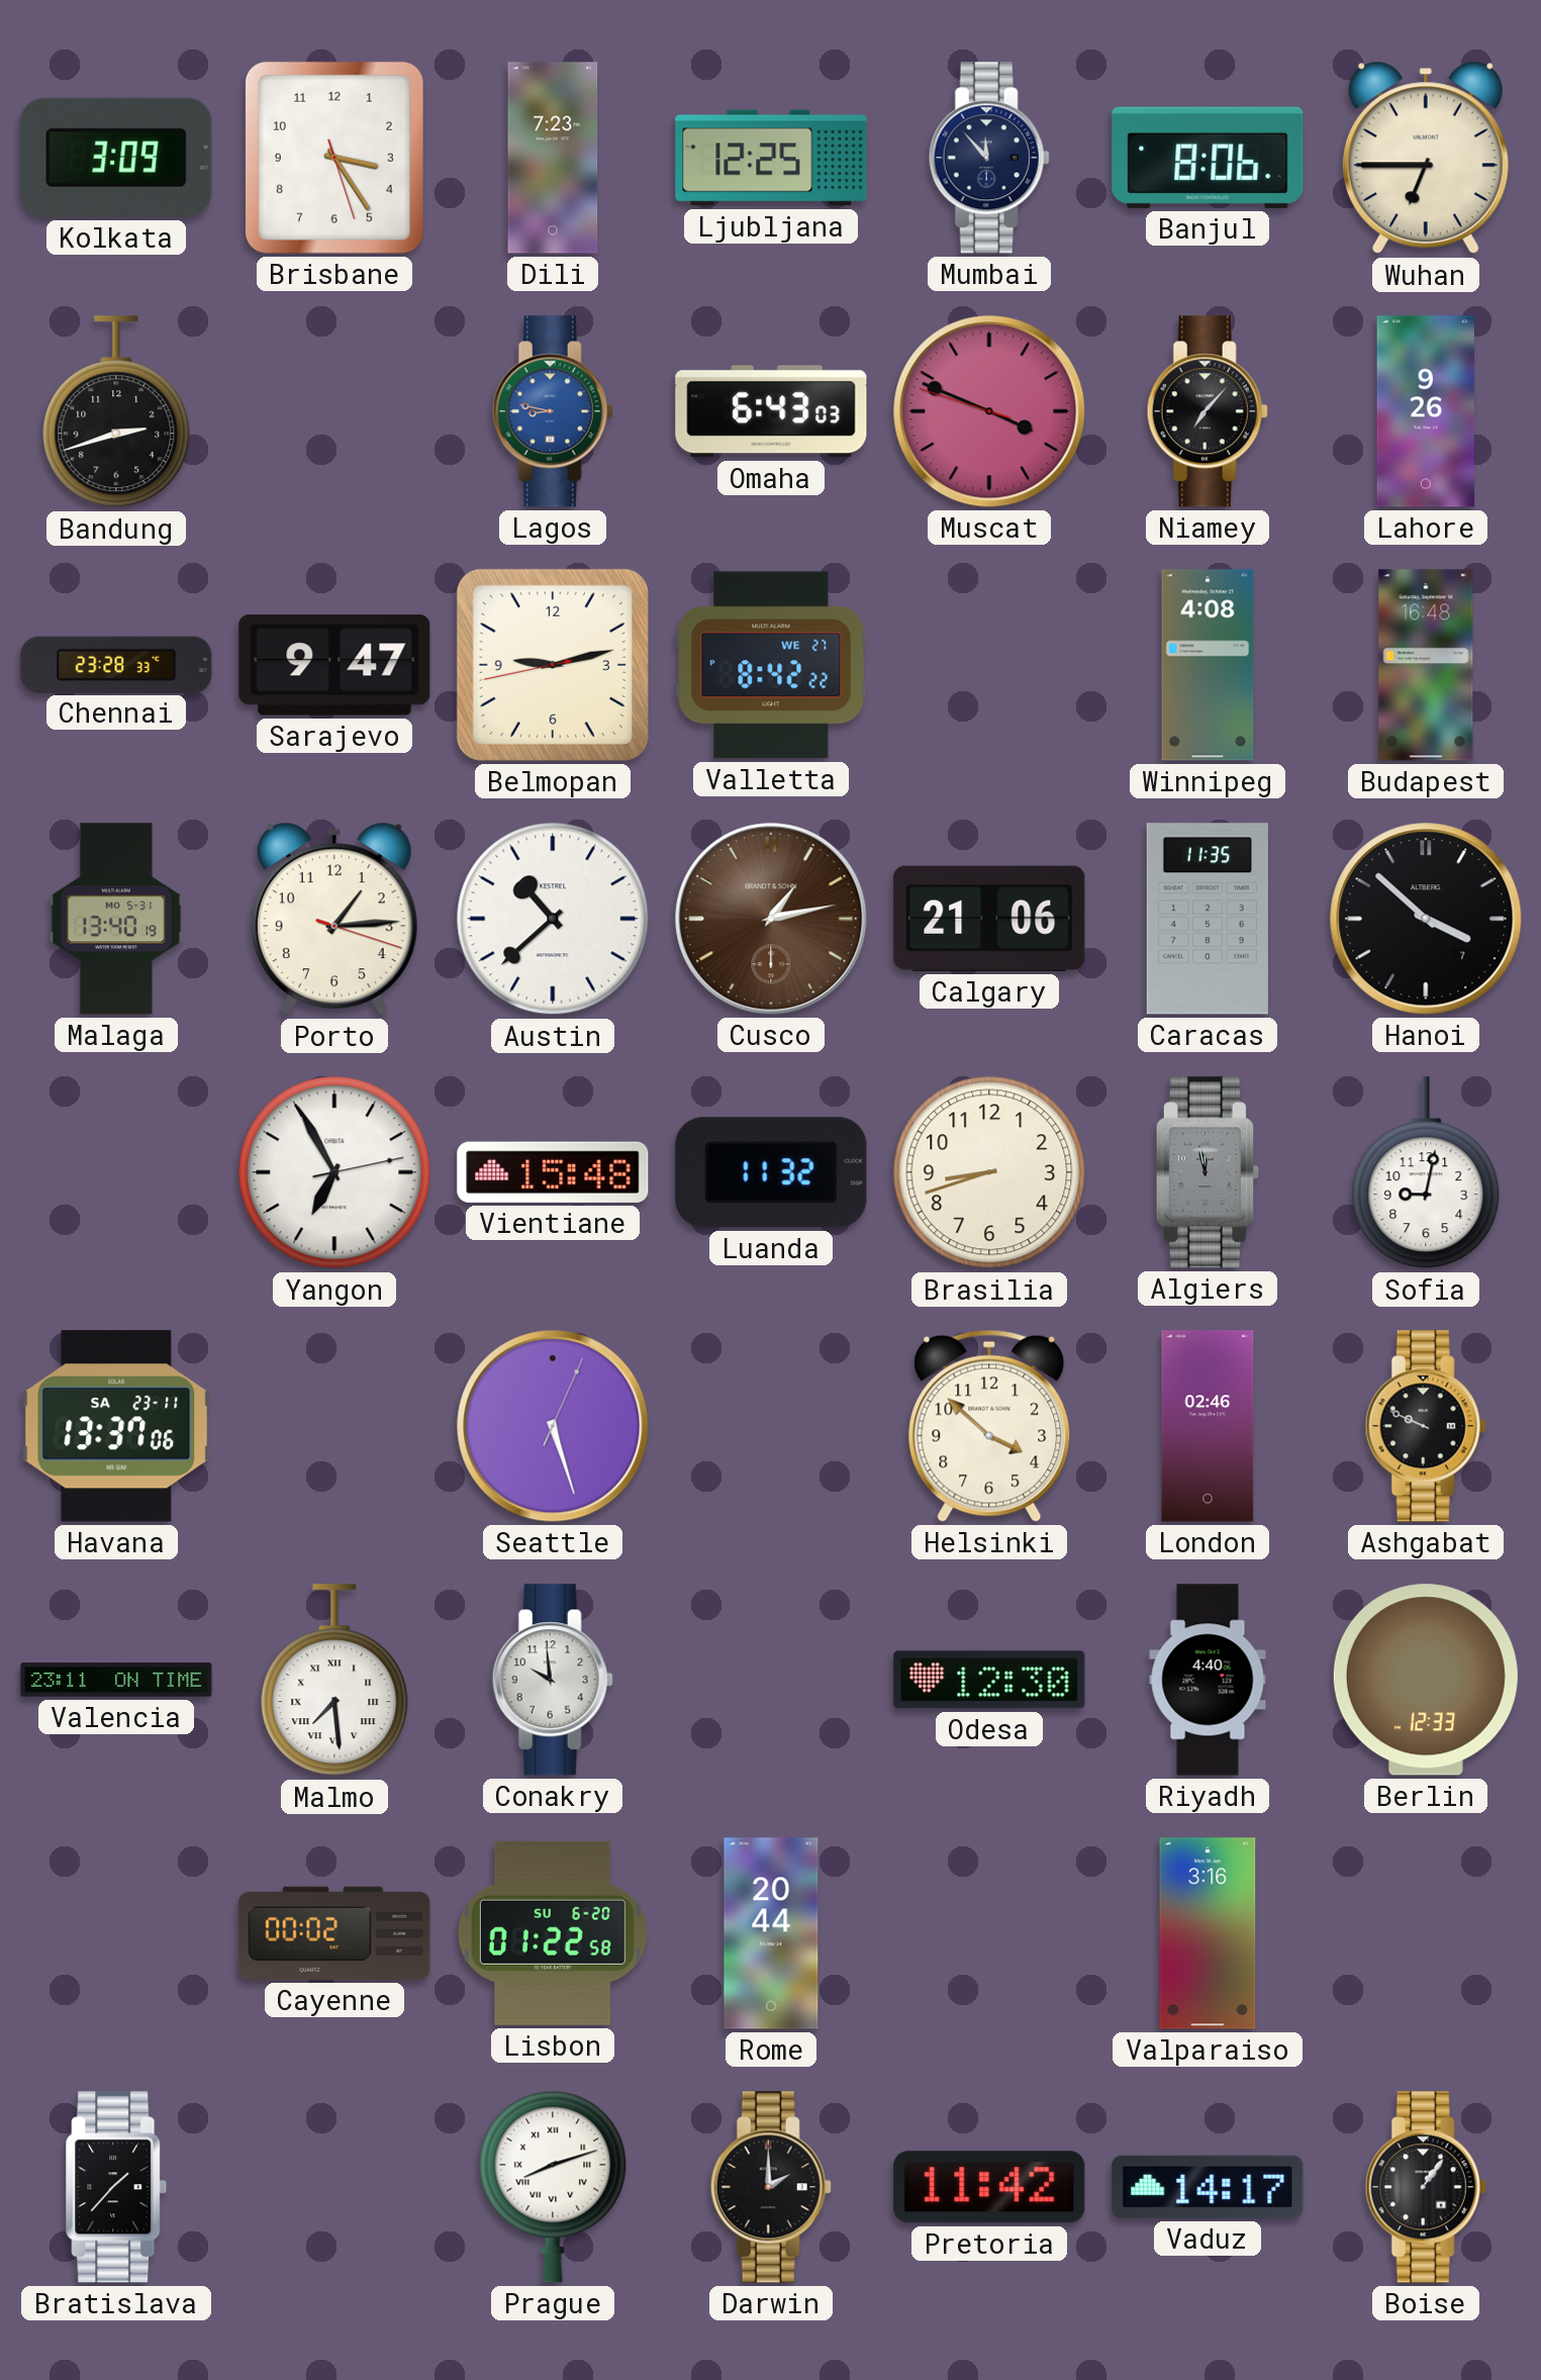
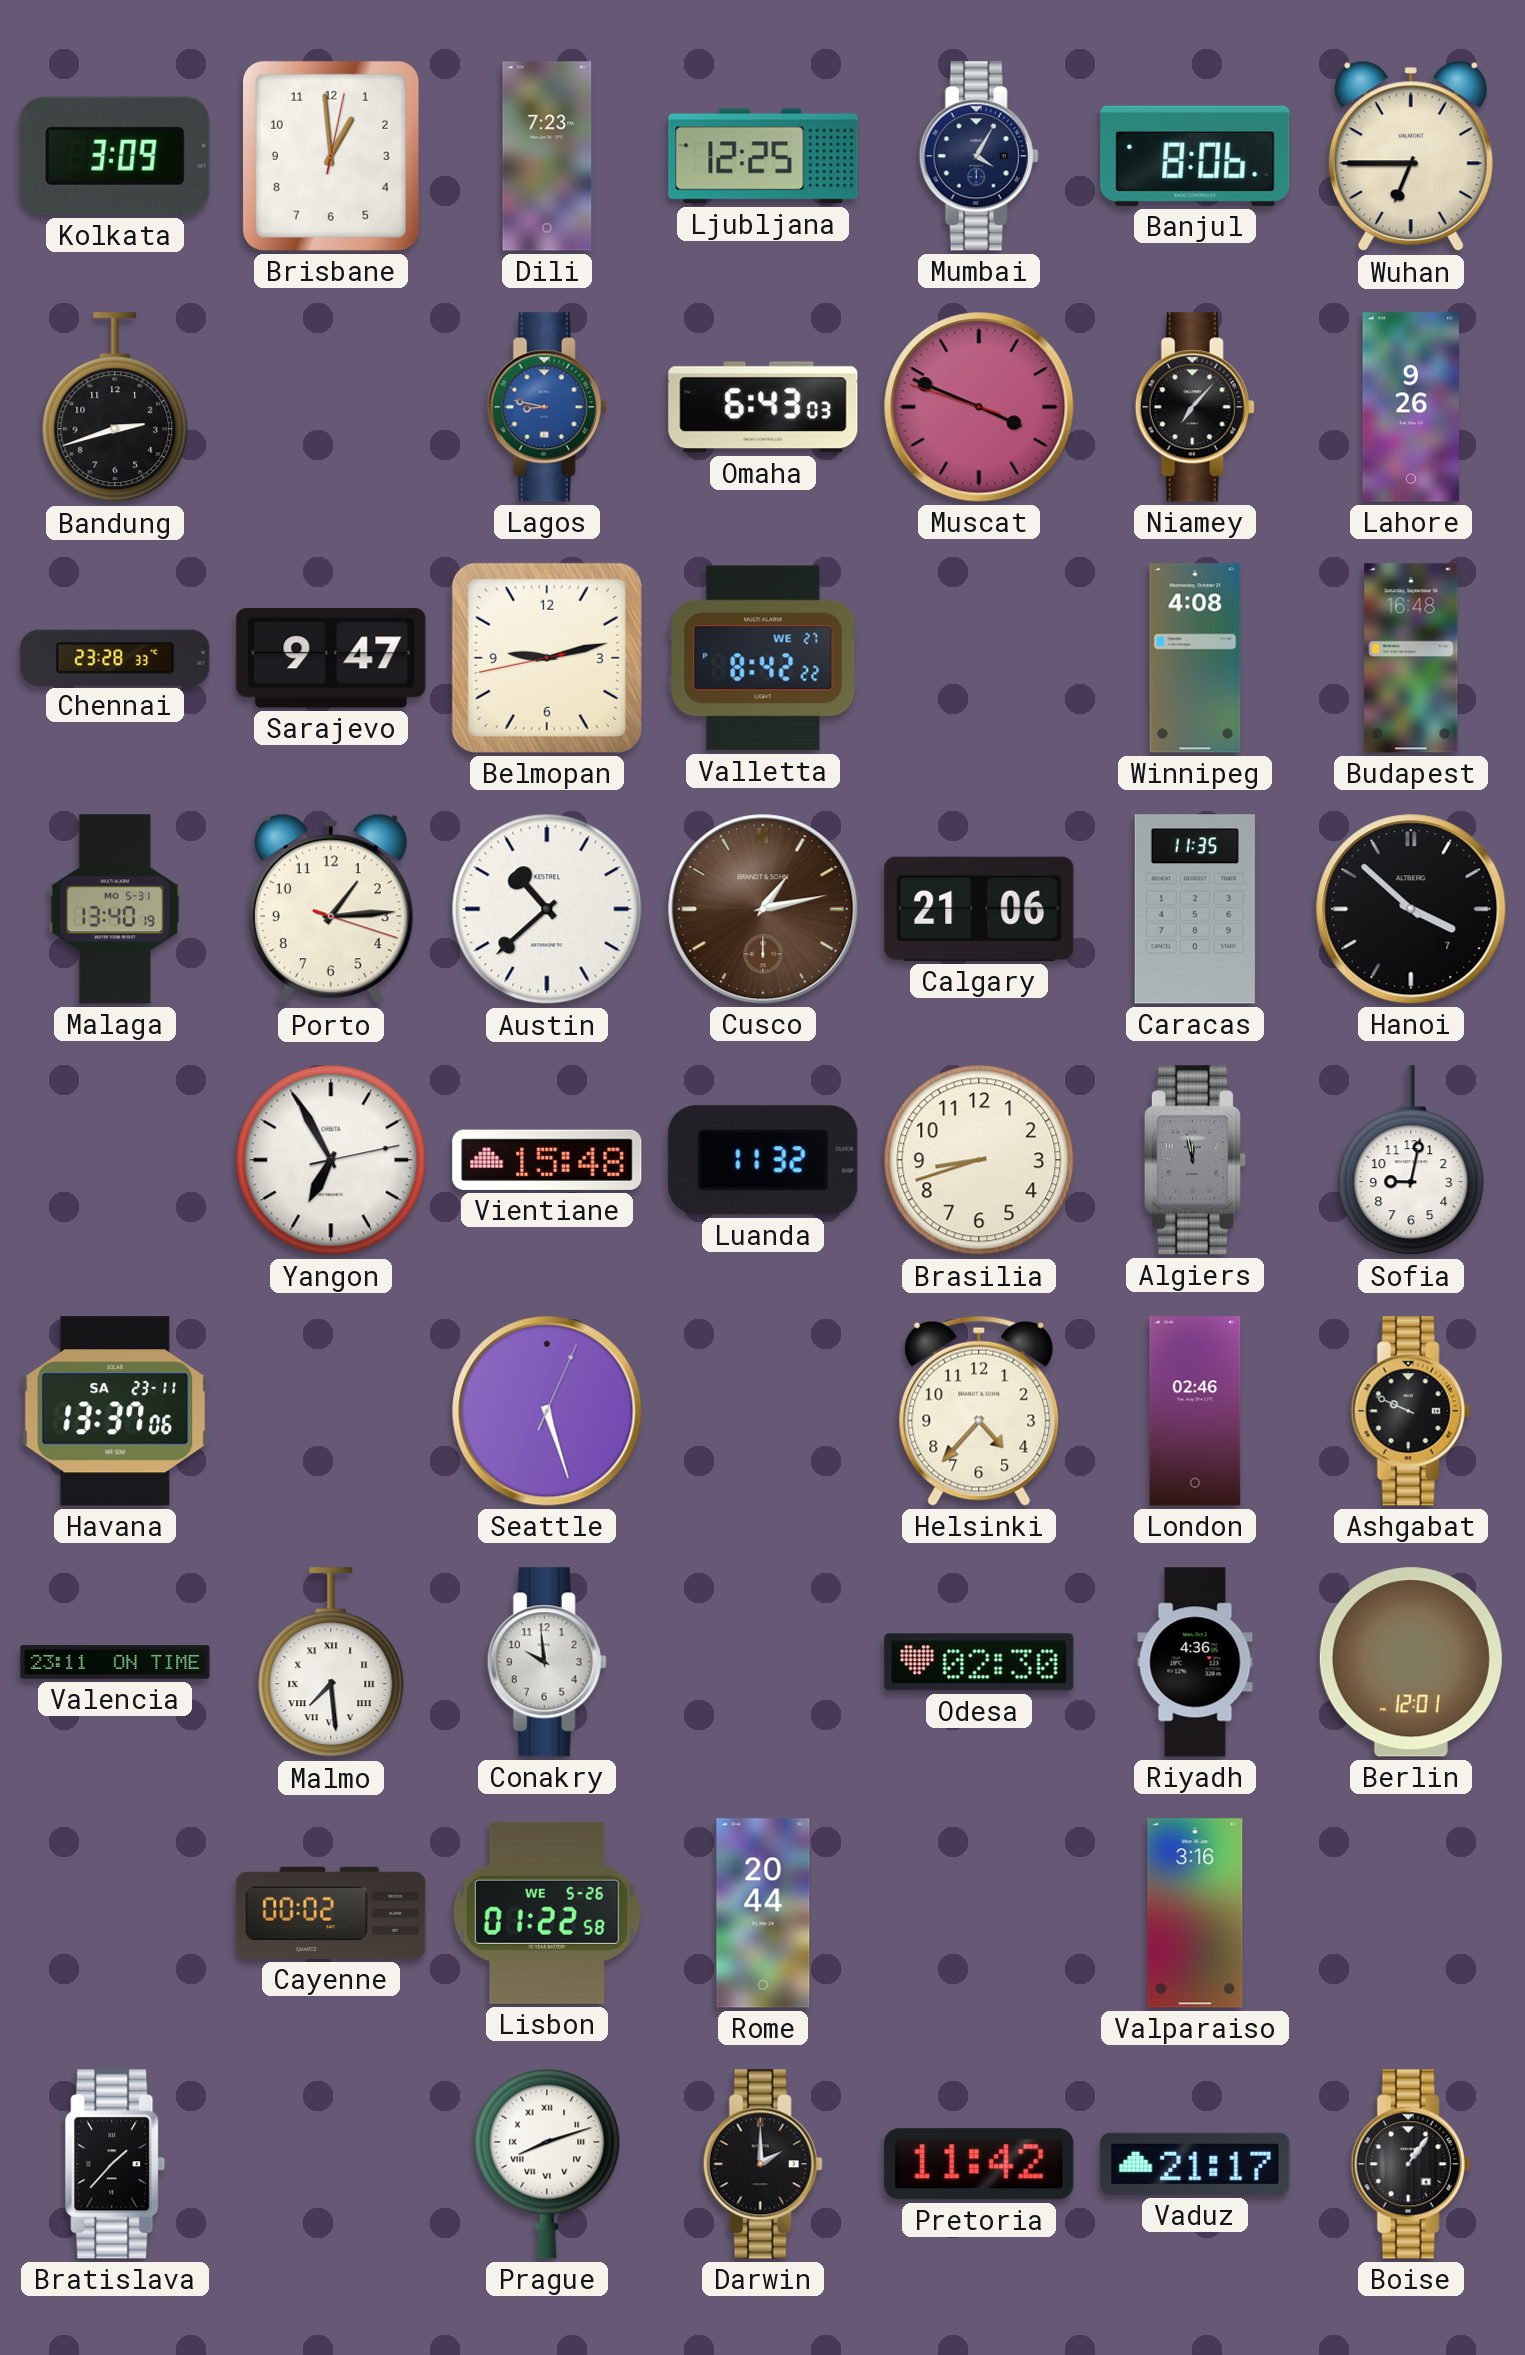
Brisbane: 3:24 -> 12:59
Mumbai: 11:53 -> 4:05
Helsinki: 3:52 -> 4:37
Odesa: 12:30 -> 02:30
Riyadh: 4:40 -> 4:36
Berlin: 12:33 -> 12:01
Lisbon date: SU 6-20 -> WE 5-26
Vaduz: 14:17 -> 21:17
